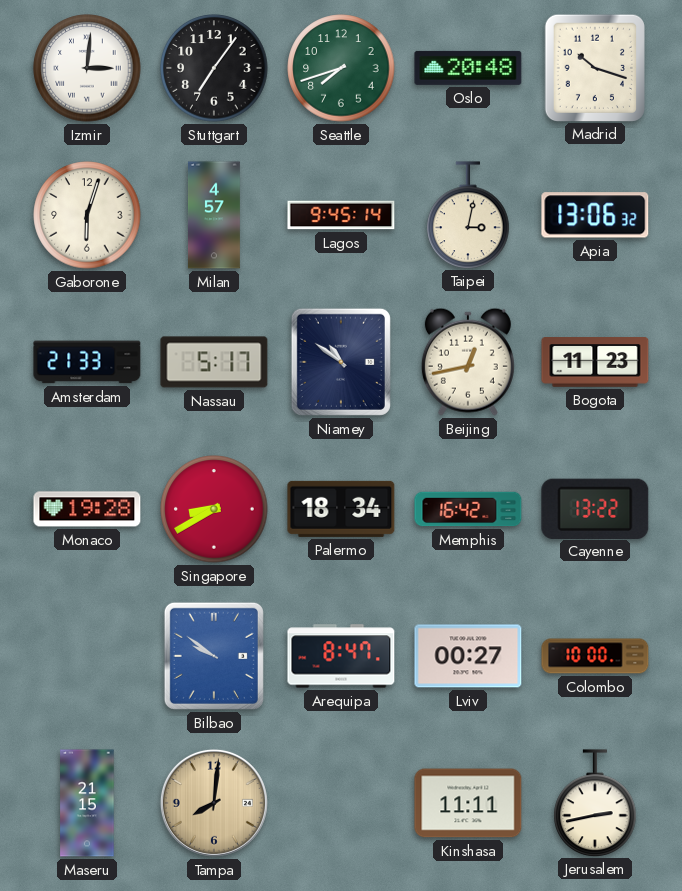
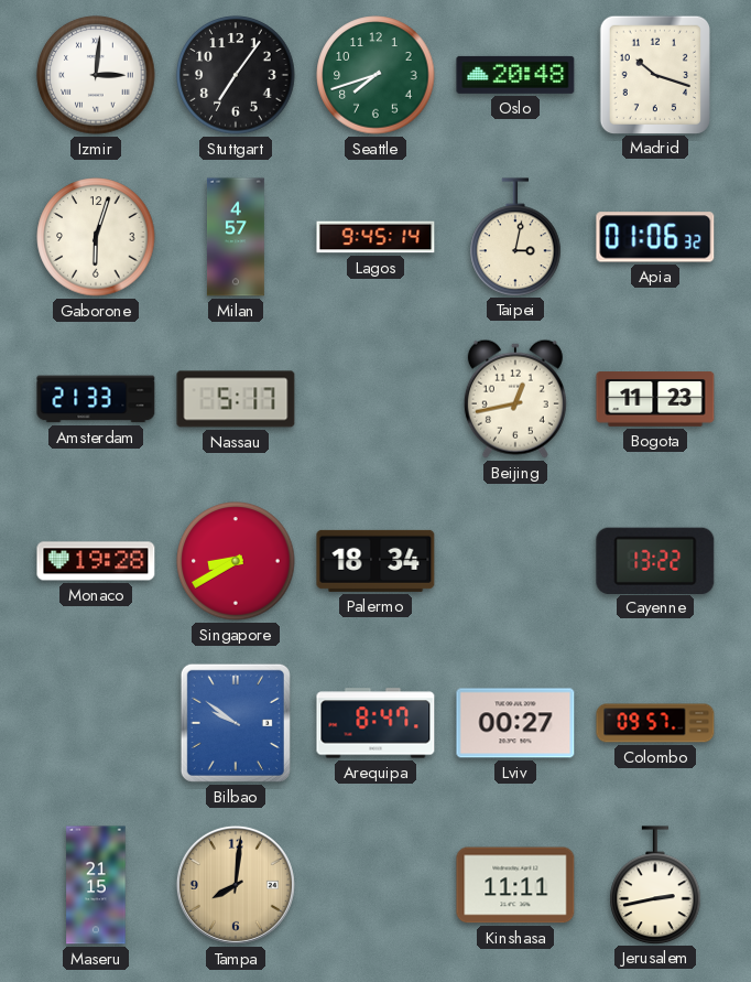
Apia: 13:06 -> 01:06
Niamey: 10:51 -> none
Memphis: 16:42 -> none
Colombo: 10:00 -> 09:57
